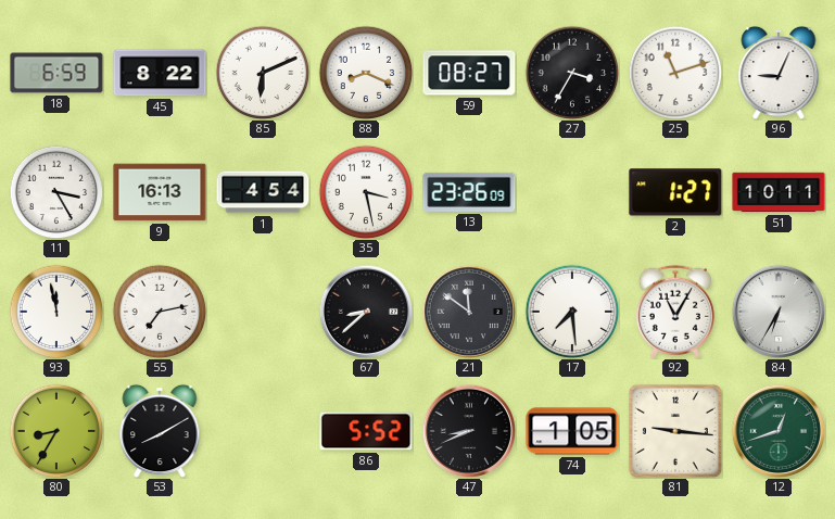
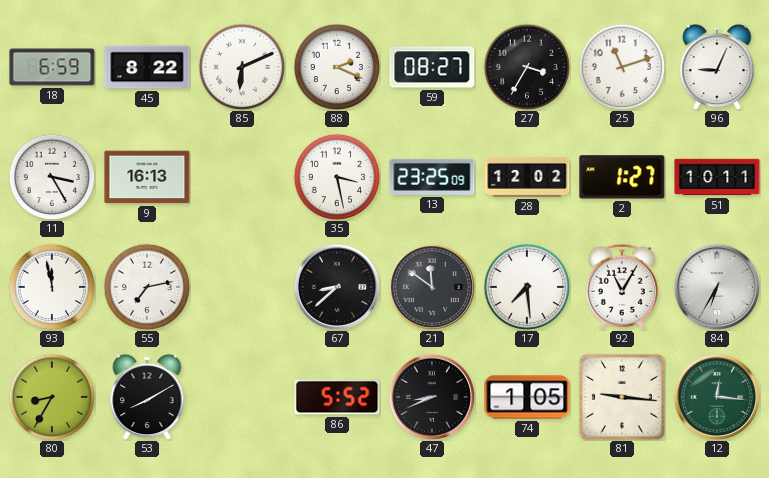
88: 8:19 -> 2:19
1: 4:54 -> none
13: 23:26 -> 23:25
28: none -> 12:02
12: 12:42 -> 12:16
